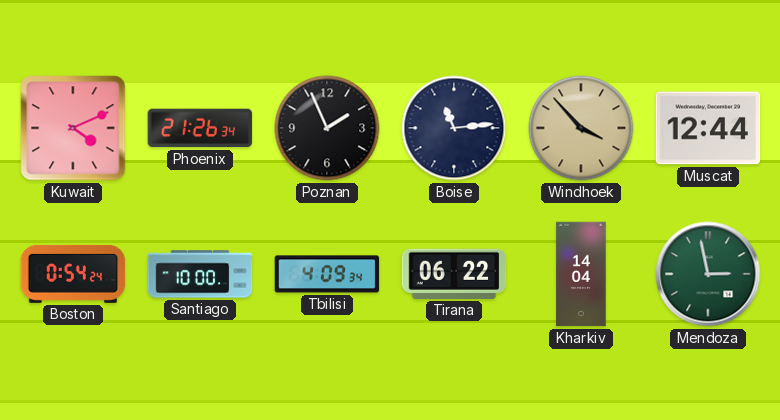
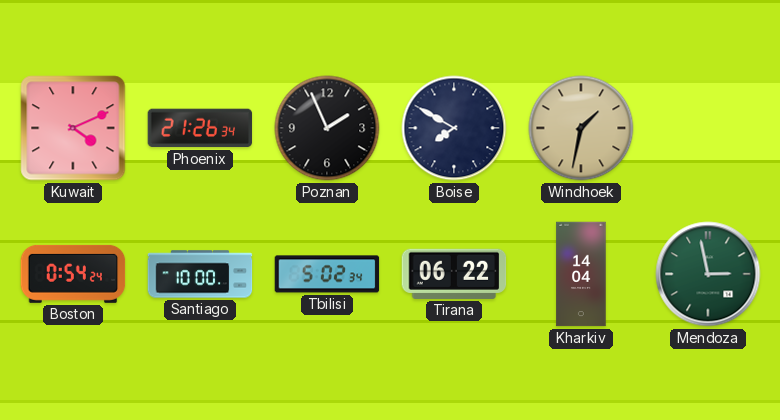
Boise: 11:14 -> 7:50
Windhoek: 3:53 -> 1:32
Muscat: 12:44 -> none
Tbilisi: 4:09 -> 5:02
